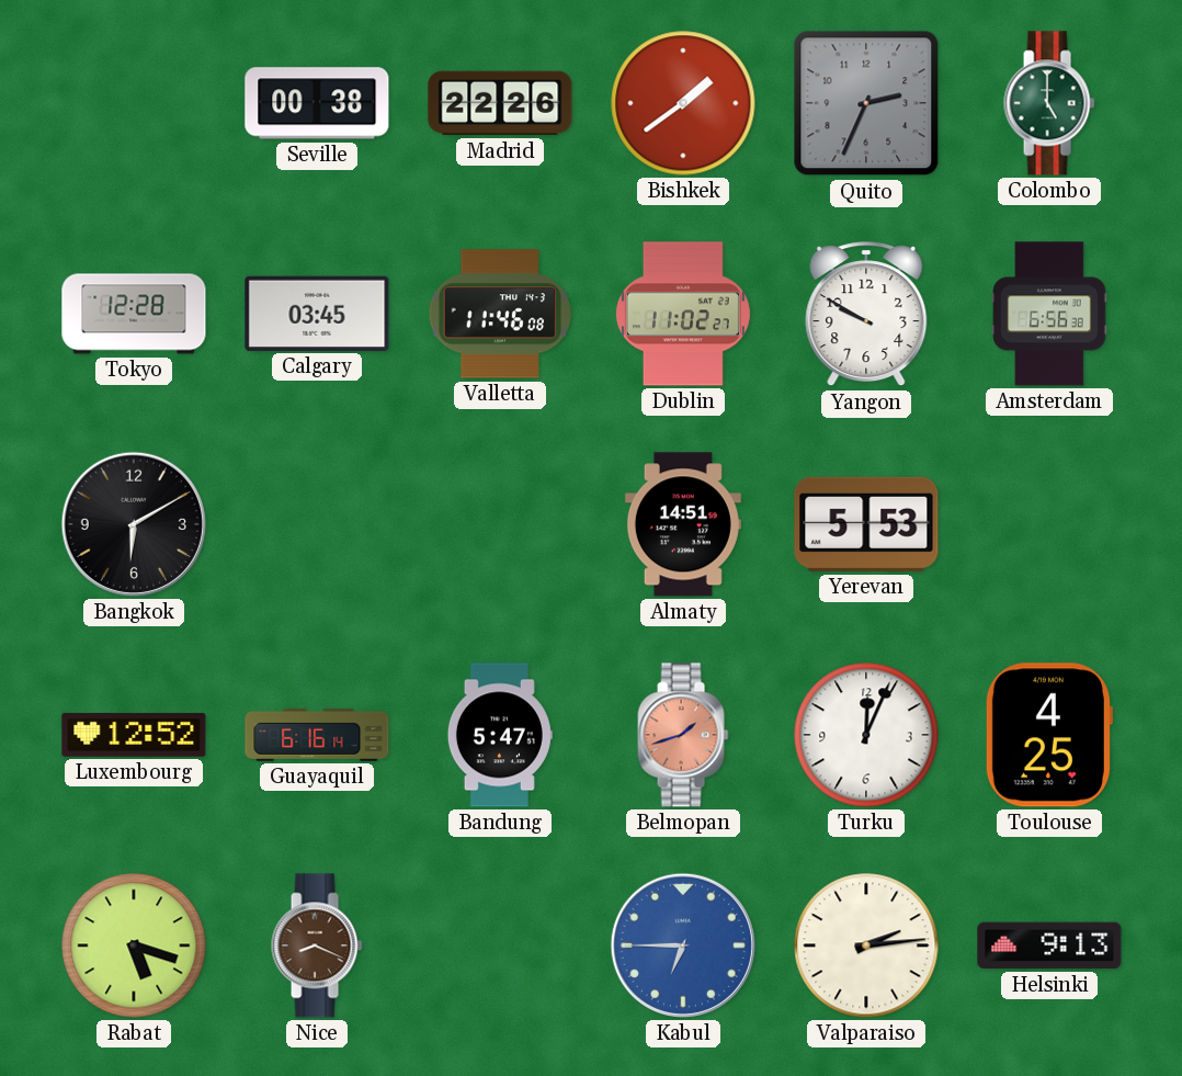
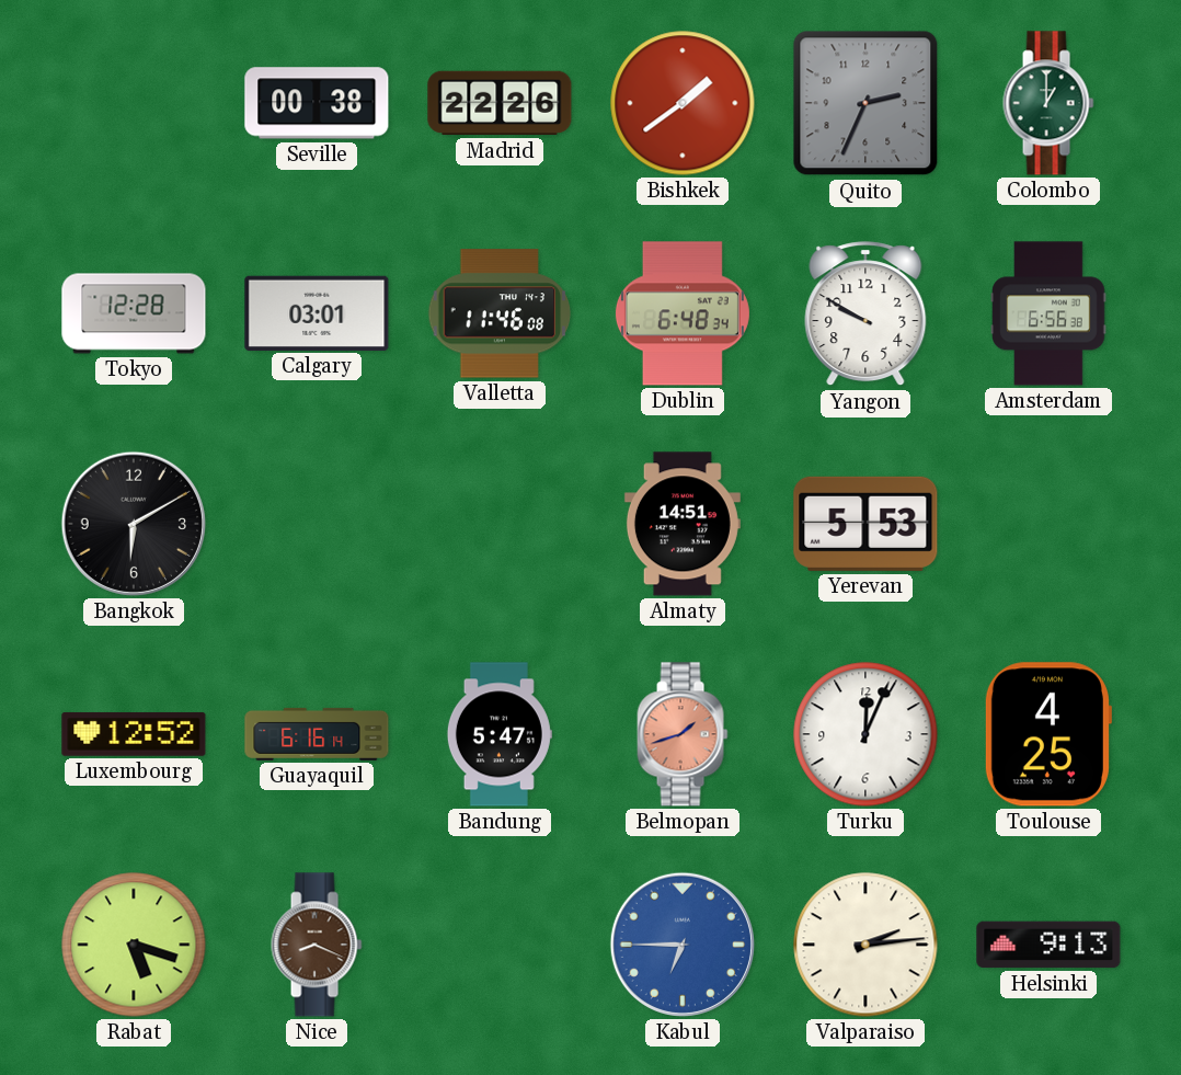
Colombo: 5:00 -> 1:00
Calgary: 03:45 -> 03:01
Dublin: 11:02 -> 6:48
